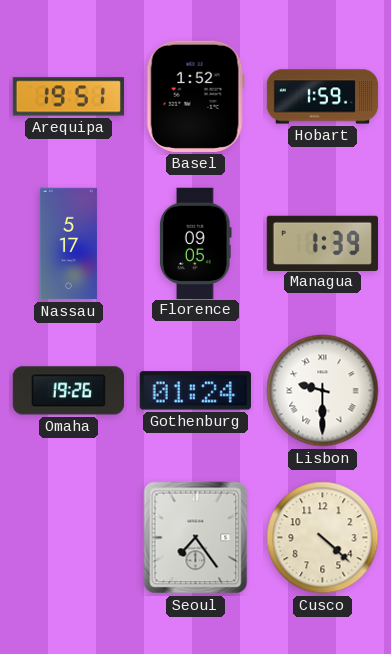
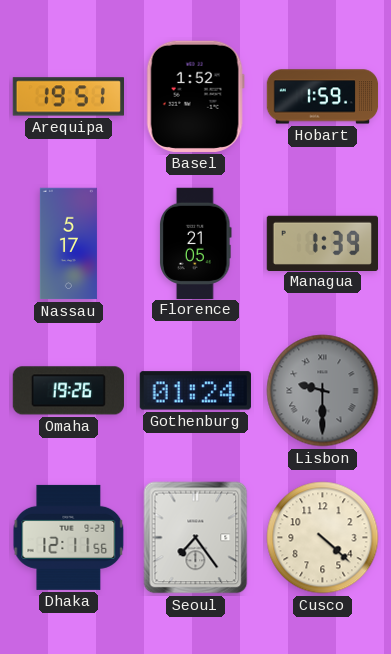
Florence: 09:05 -> 21:05
Lisbon dial: white -> grey
Dhaka: none -> 12:11
